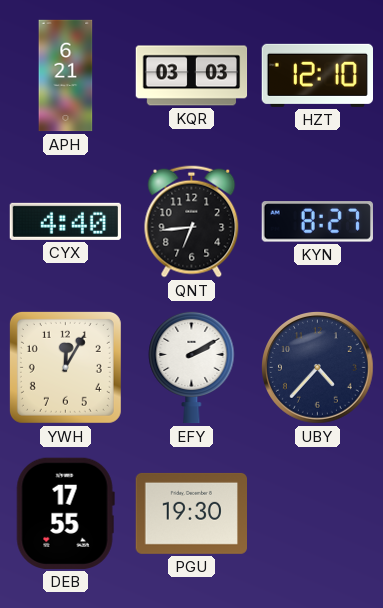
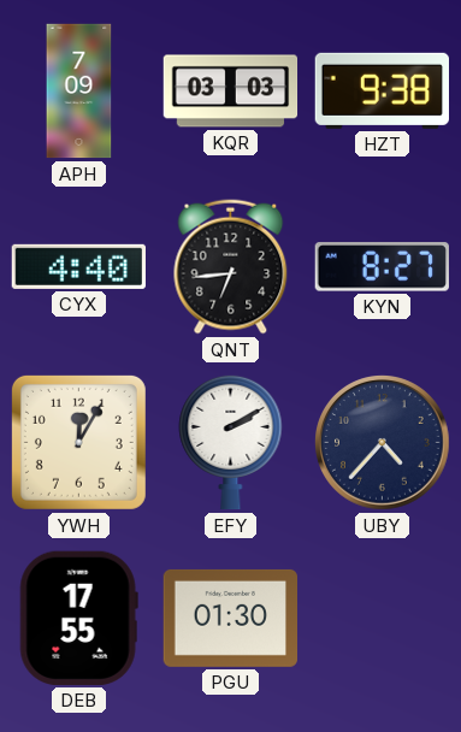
APH: 6:21 -> 7:09
HZT: 12:10 -> 9:38
PGU: 19:30 -> 01:30
